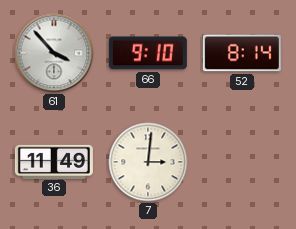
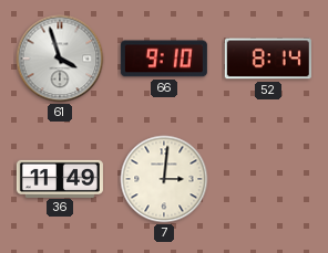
61: 3:53 -> 3:57
